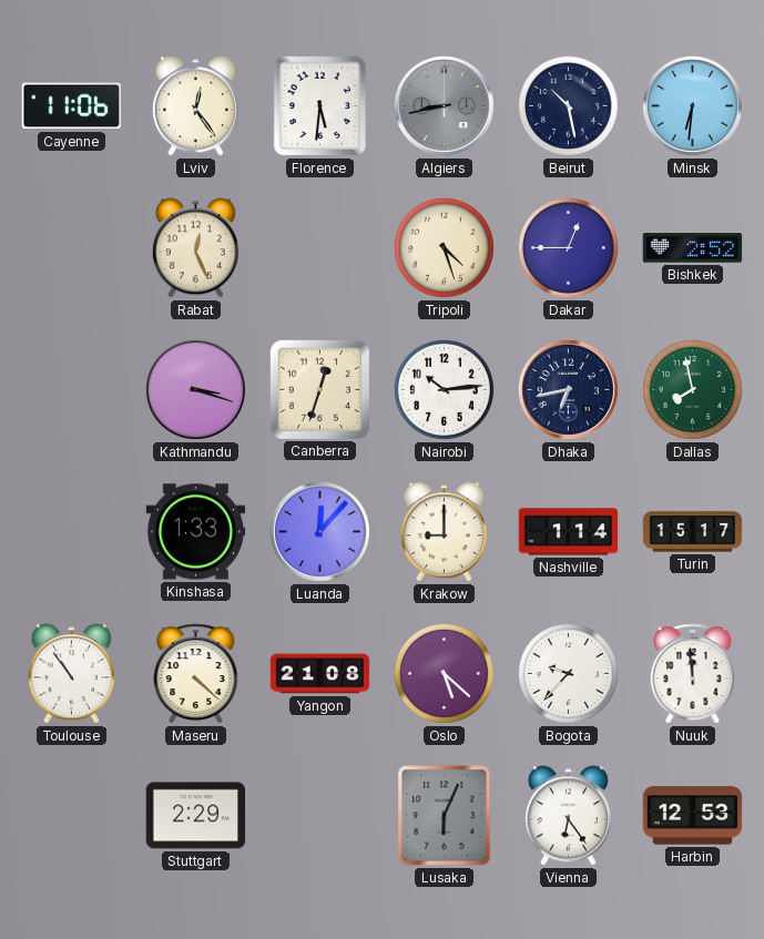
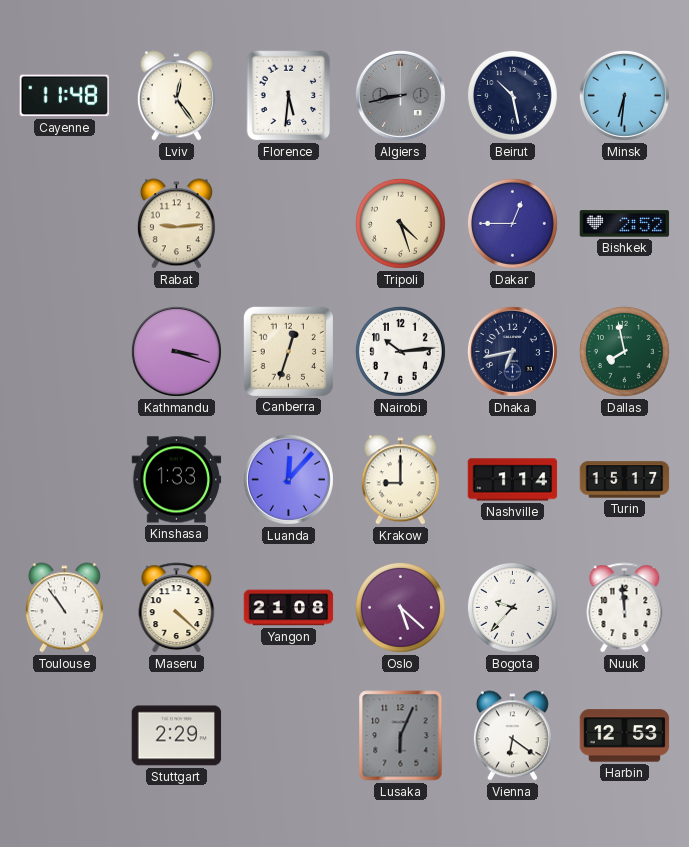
Cayenne: 11:06 -> 11:48
Rabat: 12:26 -> 9:14
Vienna: 6:24 -> 6:21
